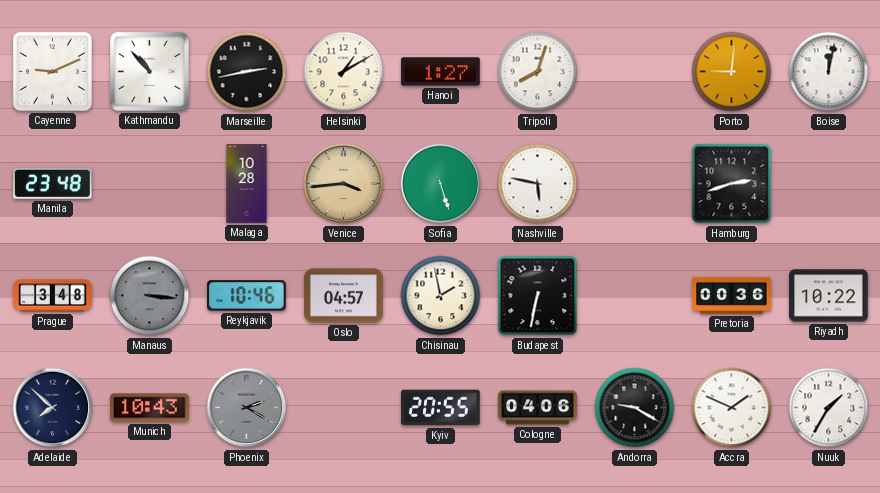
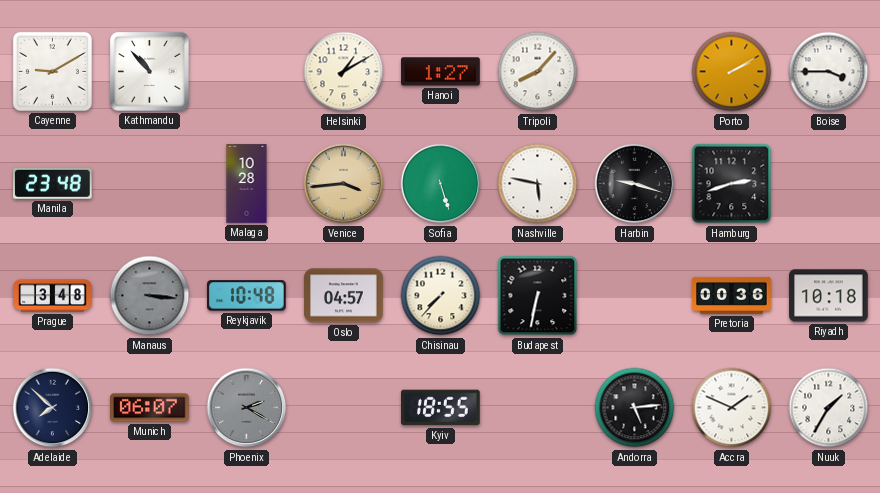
Cayenne: 9:11 -> 9:10
Marseille: 2:43 -> none
Tripoli: 8:03 -> 8:07
Porto: 9:01 -> 2:10
Boise: 12:02 -> 3:45
Harbin: none -> 9:18
Reykjavik: 10:46 -> 10:48
Chisinau: 1:58 -> 7:37
Riyadh: 10:22 -> 10:18
Munich: 10:43 -> 06:07
Kyiv: 20:55 -> 18:55
Cologne: 04:06 -> none
Andorra: 9:20 -> 5:14
